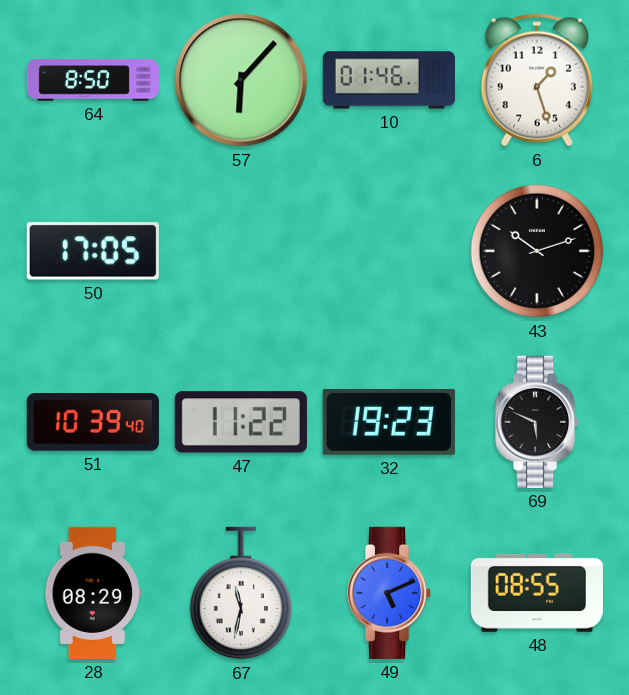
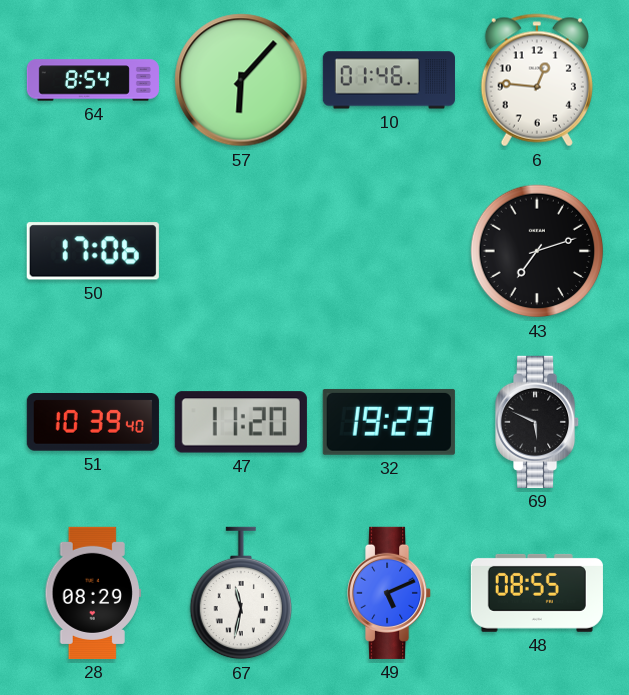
64: 8:50 -> 8:54
6: 1:27 -> 12:46
50: 17:05 -> 17:06
43: 10:12 -> 7:12
47: 11:22 -> 11:20
